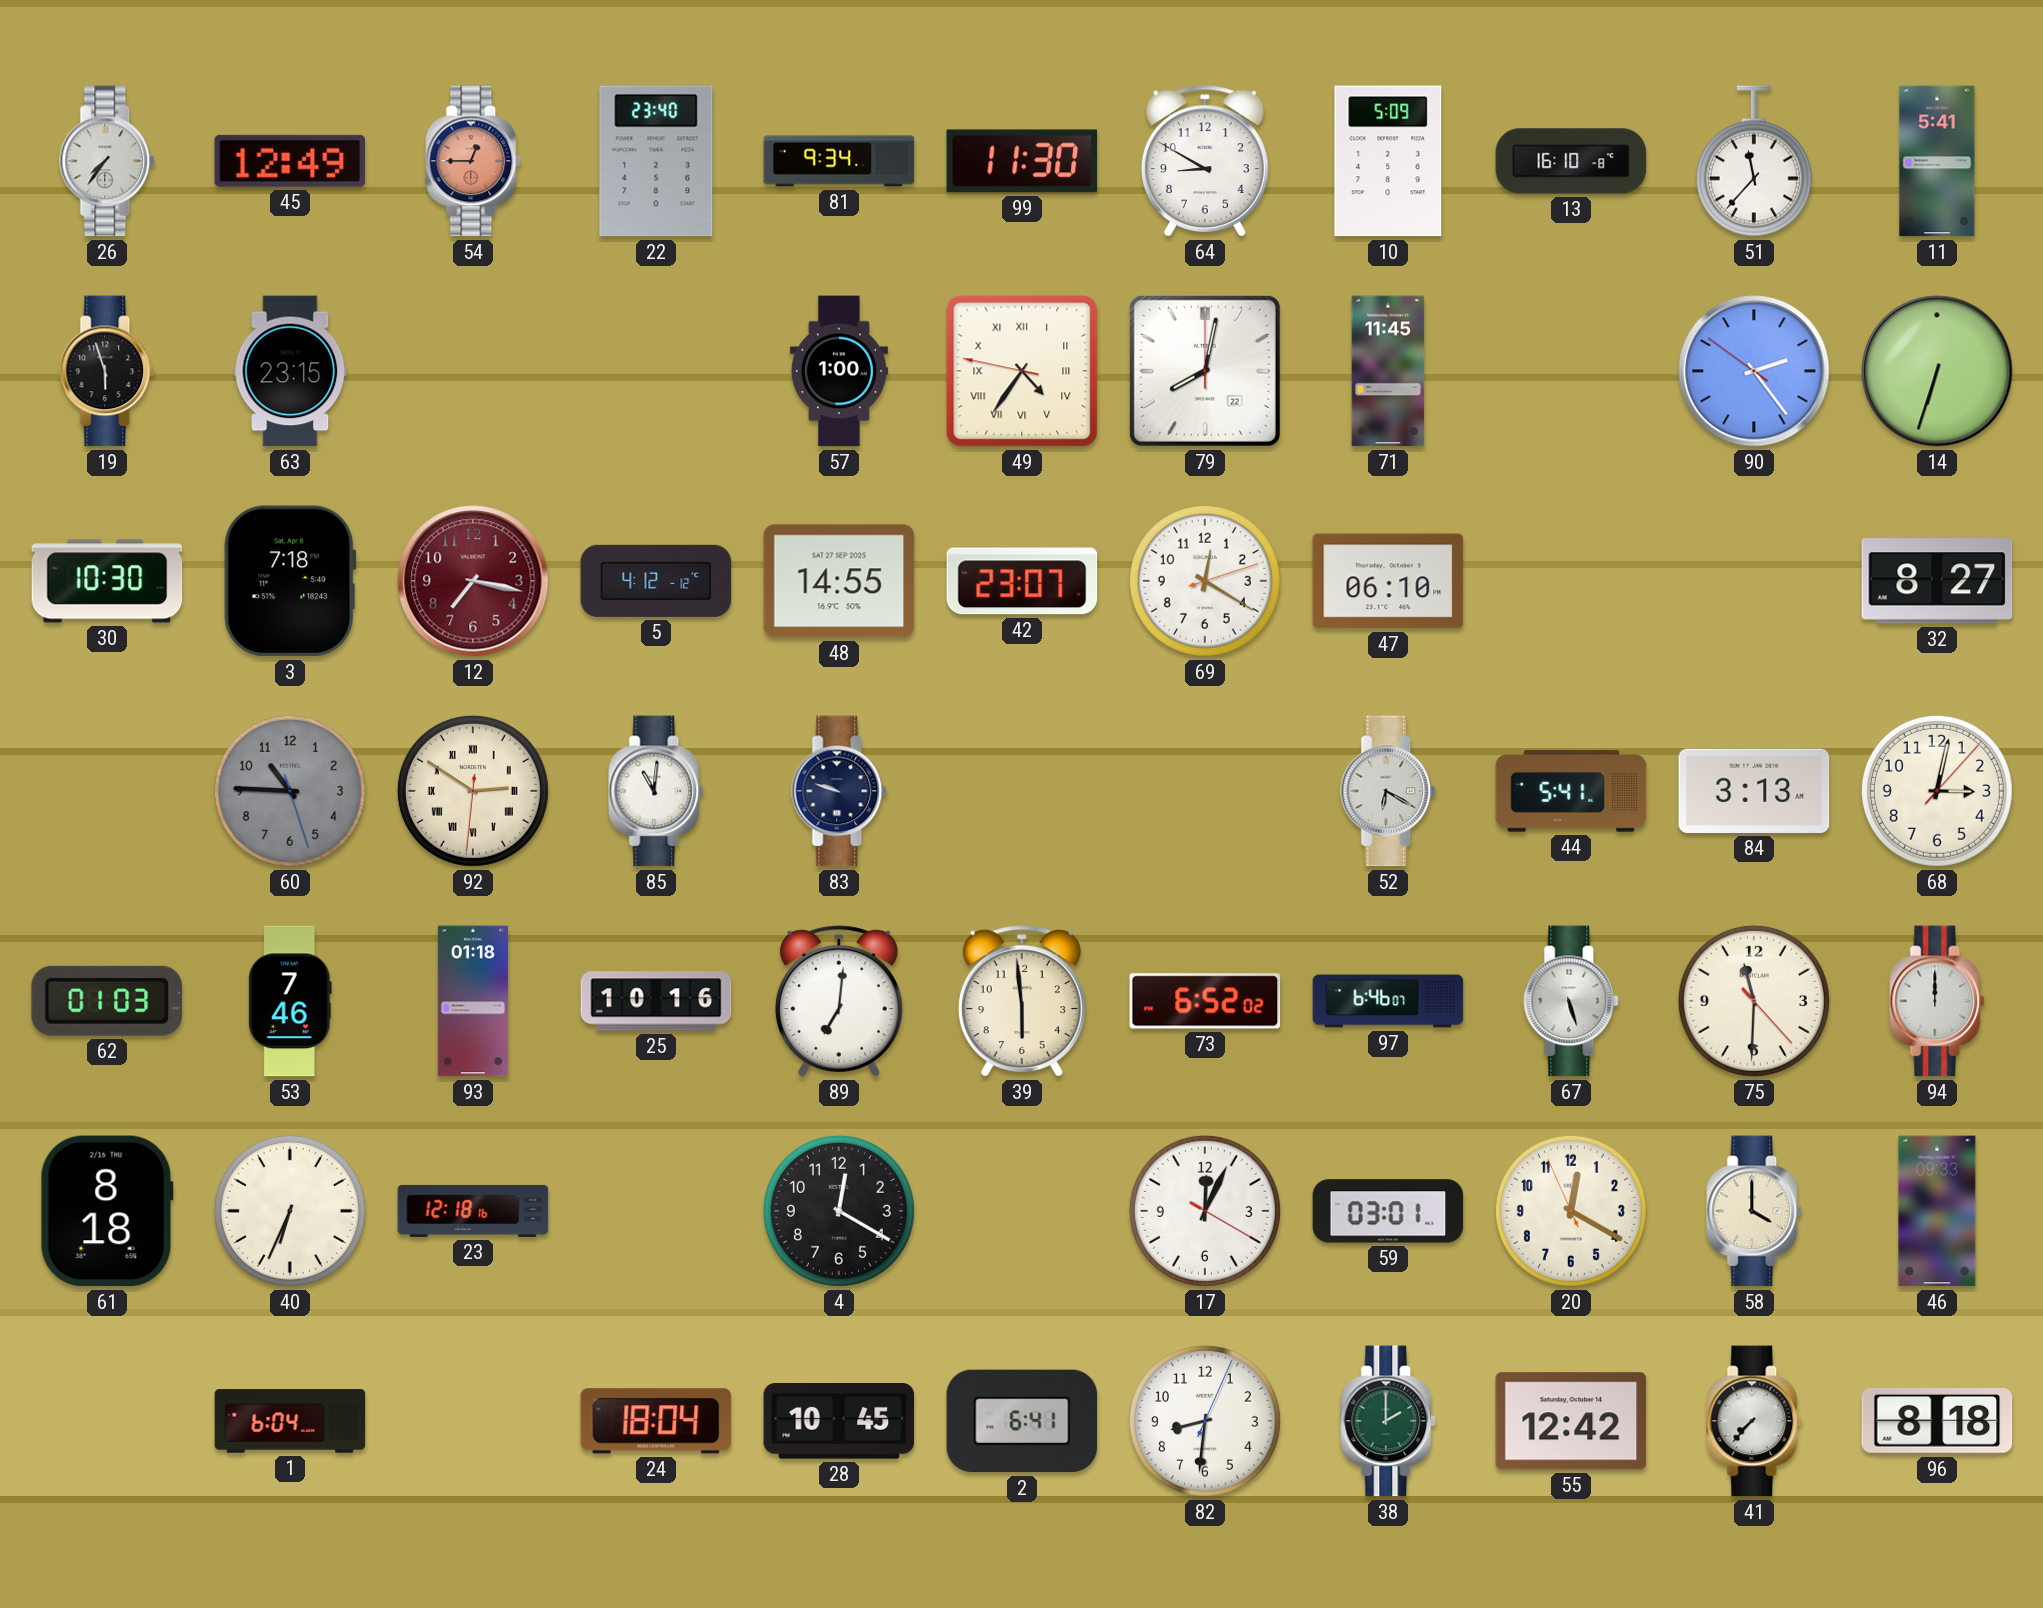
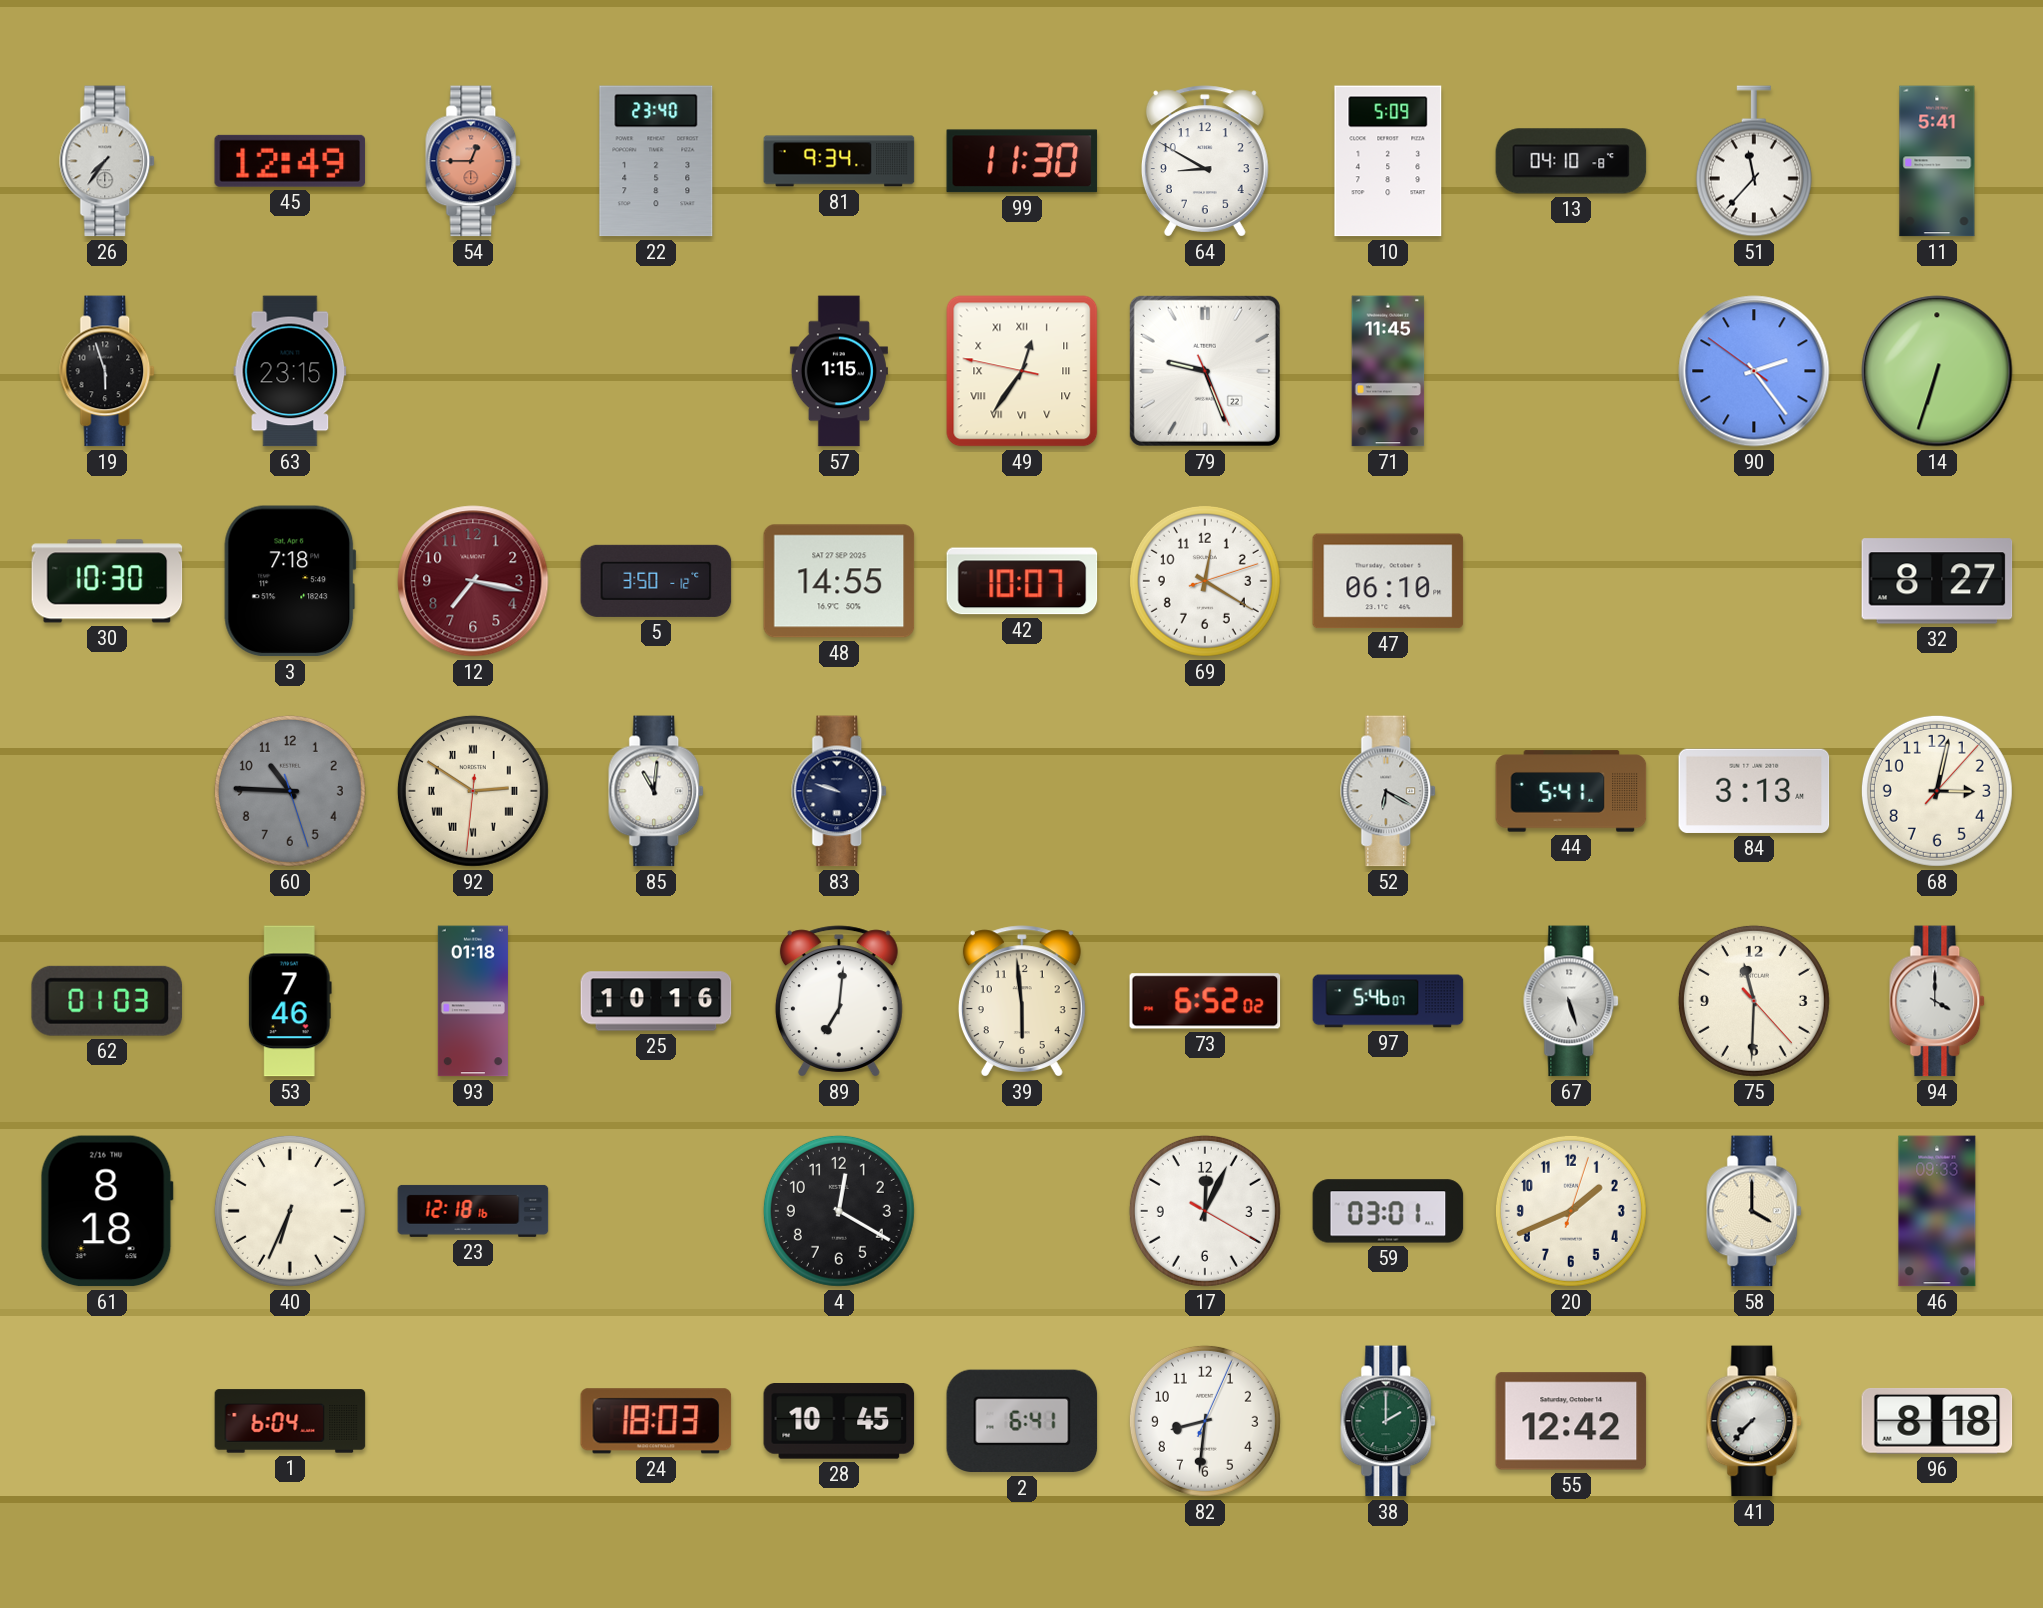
13: 16:10 -> 04:10
57: 1:00 -> 1:15
49: 4:35 -> 12:35
79: 8:02 -> 9:26
5: 4:12 -> 3:50
42: 23:07 -> 10:07
97: 6:46 -> 5:46
94: 12:00 -> 4:00
20: 12:19 -> 1:41
24: 18:04 -> 18:03
